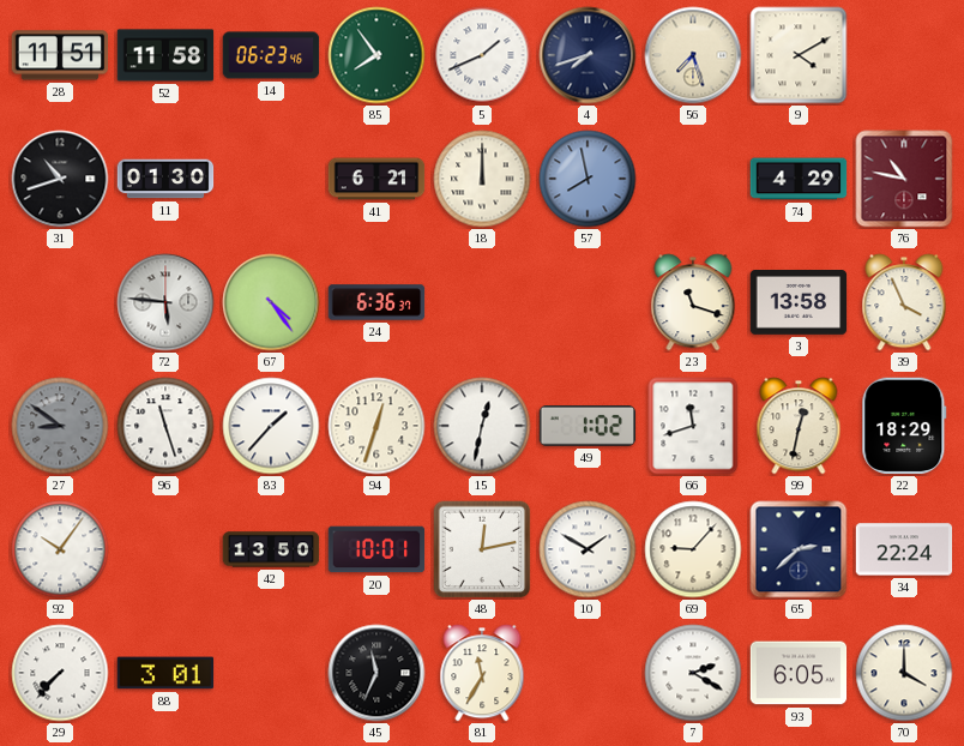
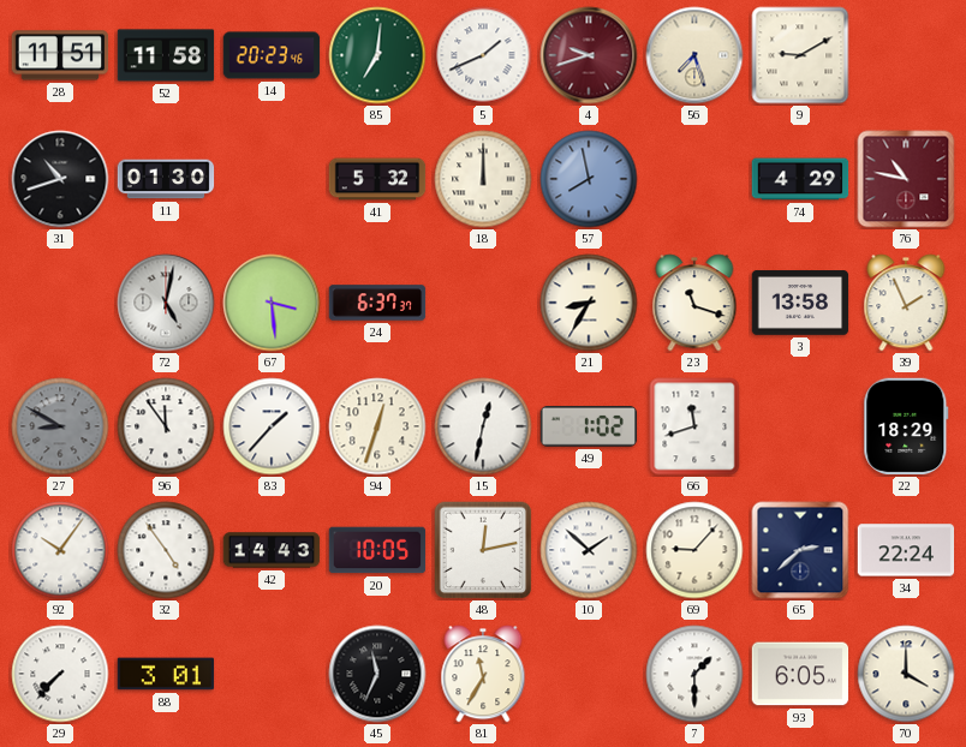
14: 06:23 -> 20:23
85: 7:54 -> 7:01
4: 7:42 -> 9:42
4 dial: navy -> burgundy
9: 4:10 -> 9:10
41: 6:21 -> 5:32
72: 5:46 -> 5:02
67: 4:24 -> 3:29
24: 6:36 -> 6:37
21: none -> 8:35
39: 3:56 -> 1:56
27: 8:51 -> 8:50
96: 11:27 -> 11:54
99: 12:32 -> none
32: none -> 4:54
42: 13:50 -> 14:43
20: 10:01 -> 10:05
10: 1:50 -> 1:52
7: 2:20 -> 1:30
